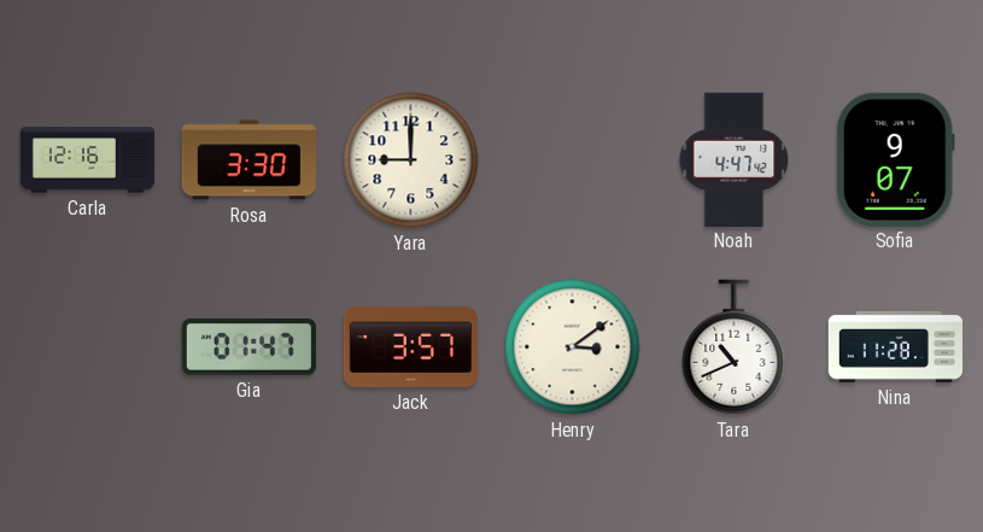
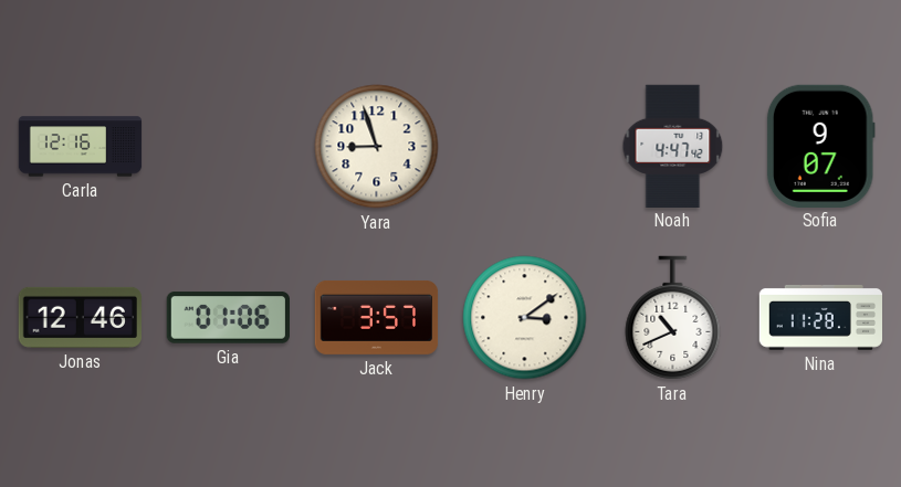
Rosa: 3:30 -> none
Yara: 9:00 -> 8:57
Jonas: none -> 12:46
Gia: 01:47 -> 01:06
